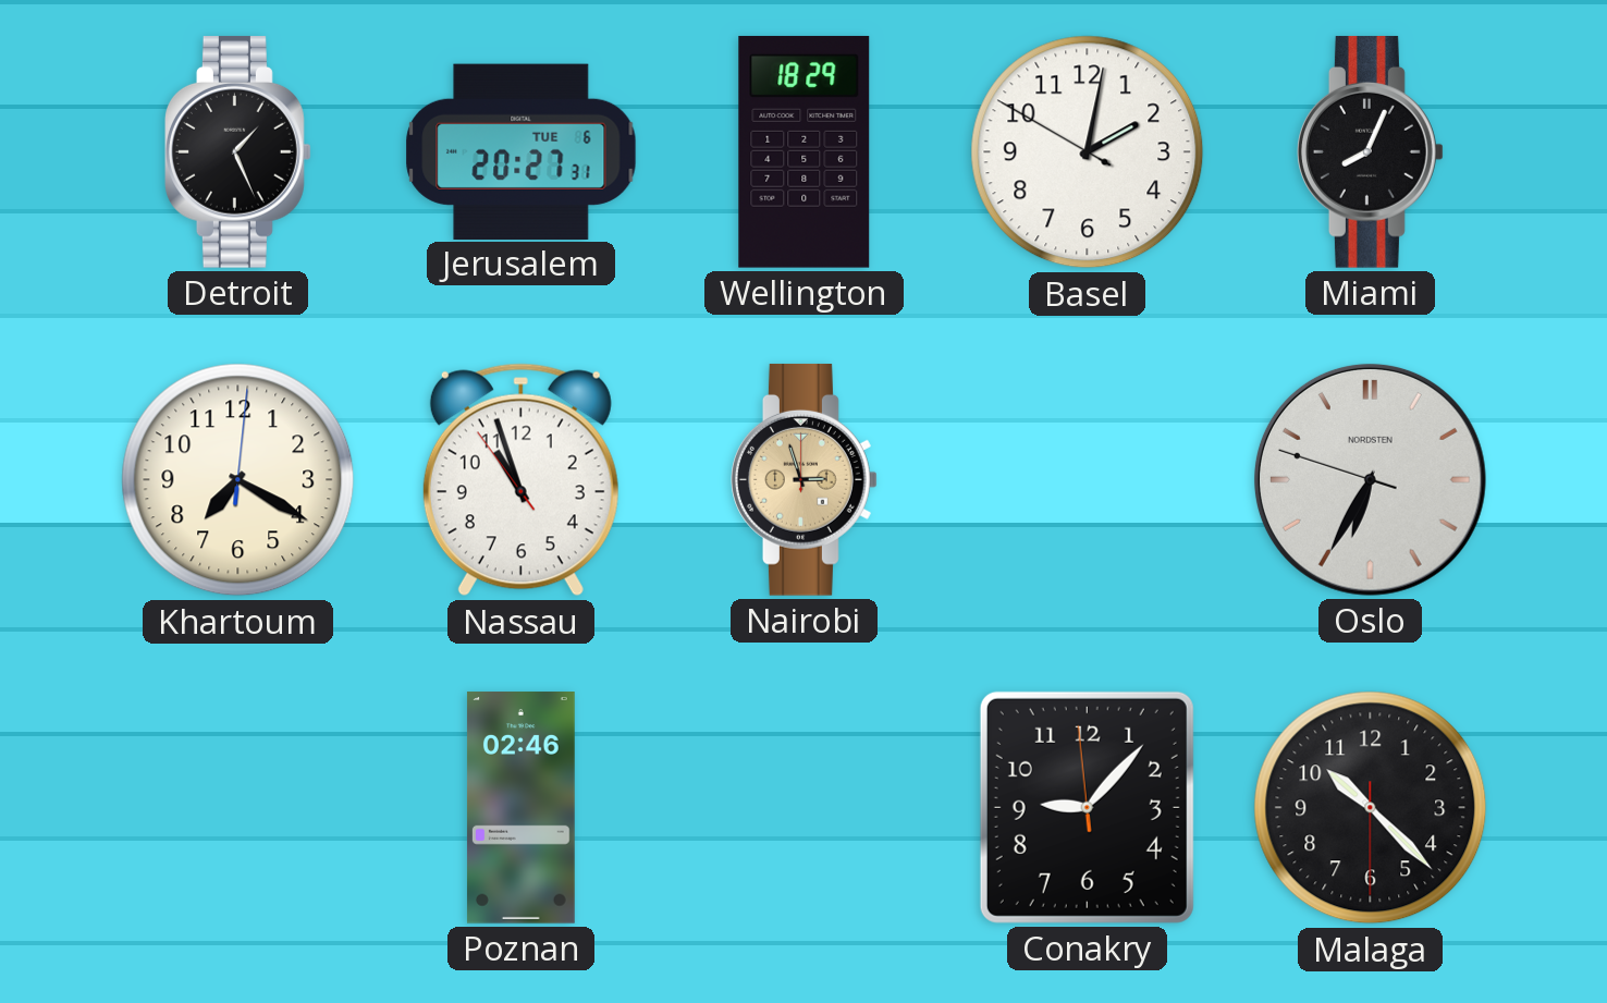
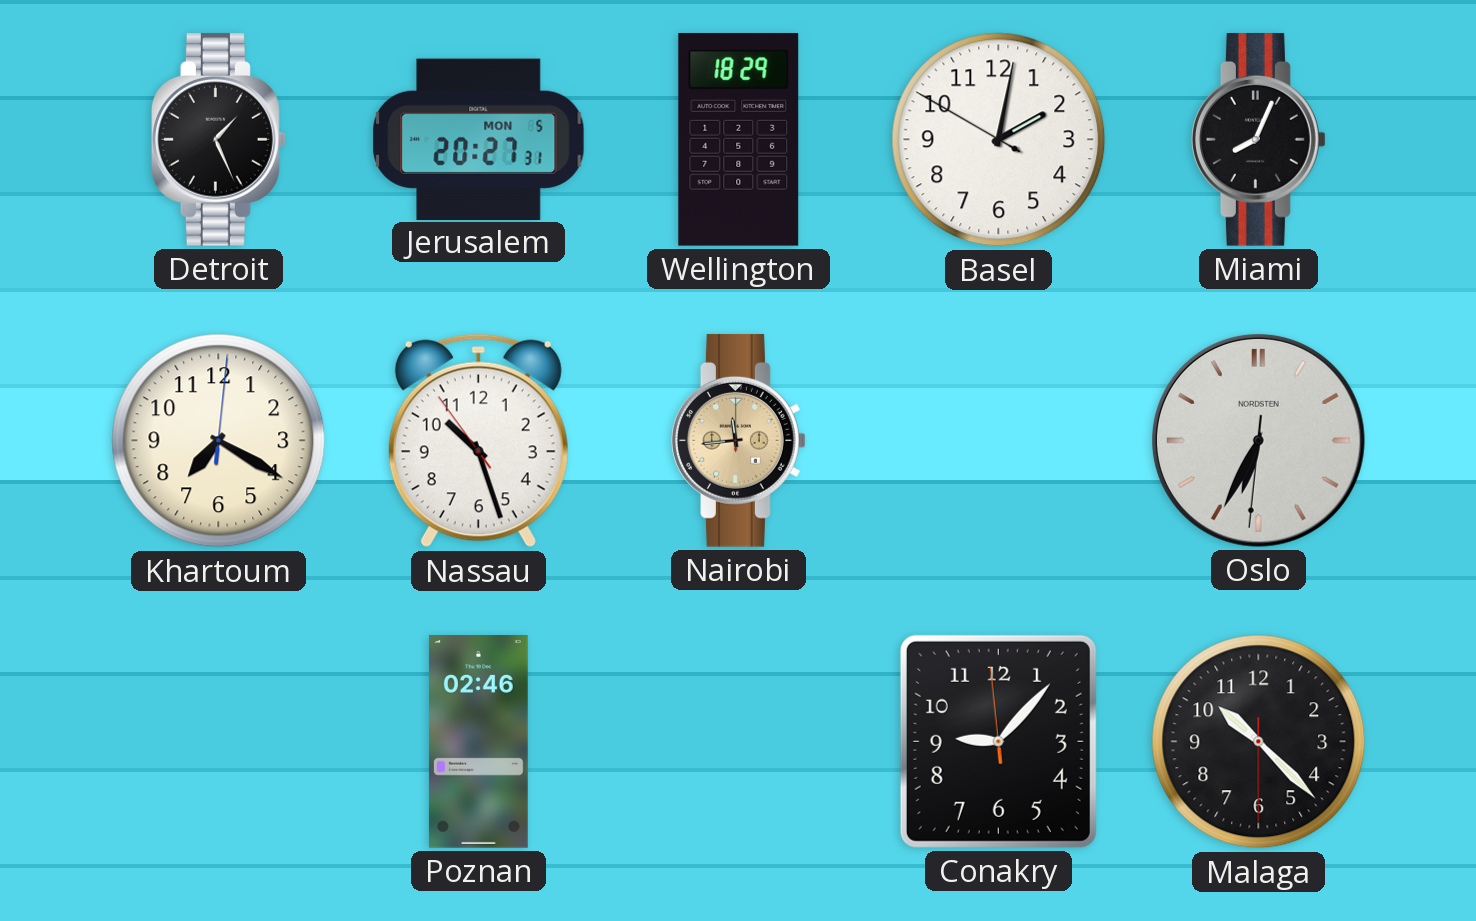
Jerusalem date: TUE 6 -> MON 5
Nassau: 10:56 -> 10:26
Nairobi: 2:57 -> 11:44
Oslo: 6:34:48 -> 6:34:31
